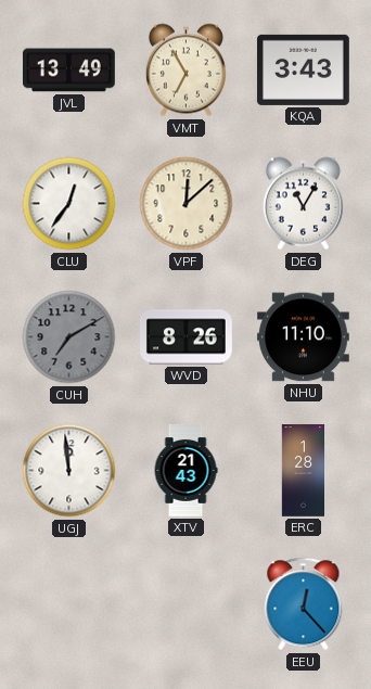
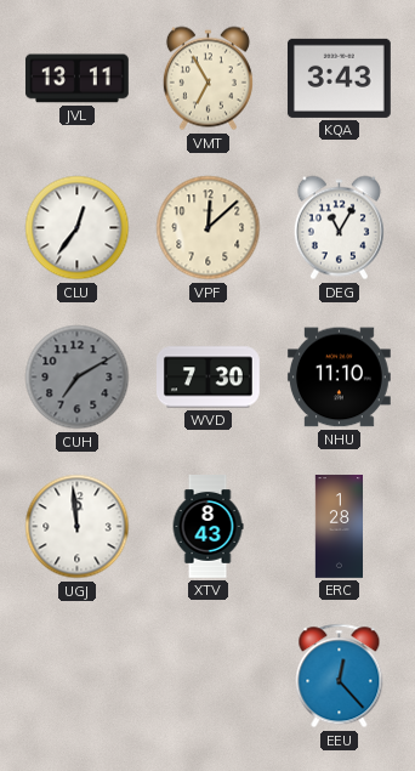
JVL: 13:49 -> 13:11
WVD: 8:26 -> 7:30
XTV: 21:43 -> 8:43
